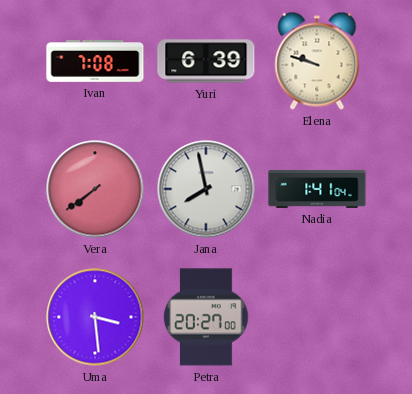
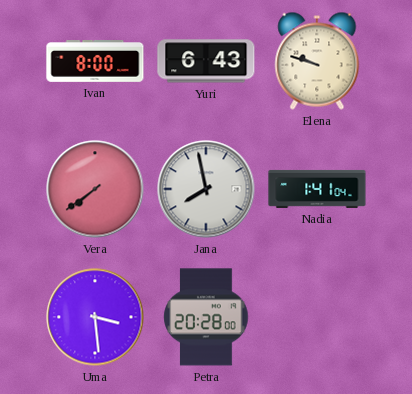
Ivan: 7:08 -> 8:00
Yuri: 6:39 -> 6:43
Petra: 20:27 -> 20:28
